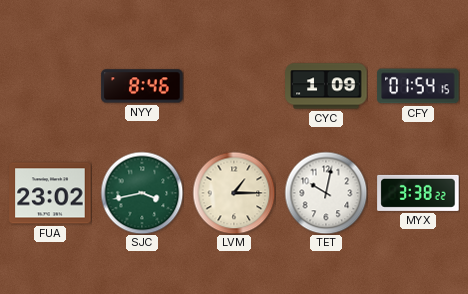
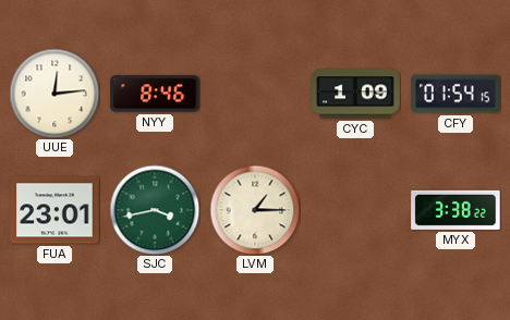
UUE: none -> 12:14
FUA: 23:02 -> 23:01
TET: 10:02 -> none
